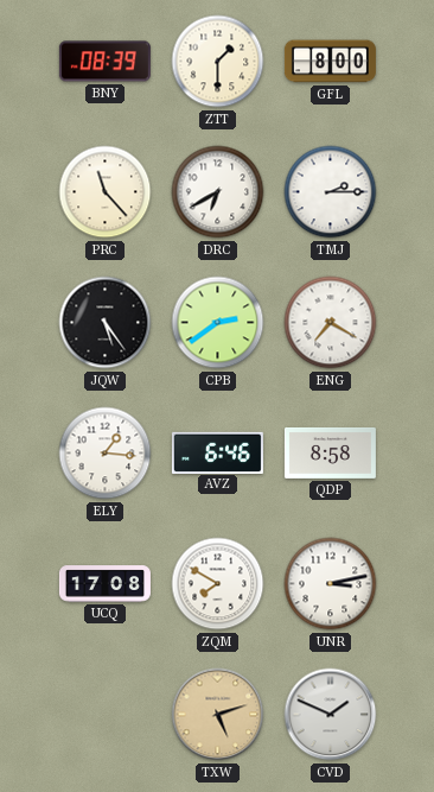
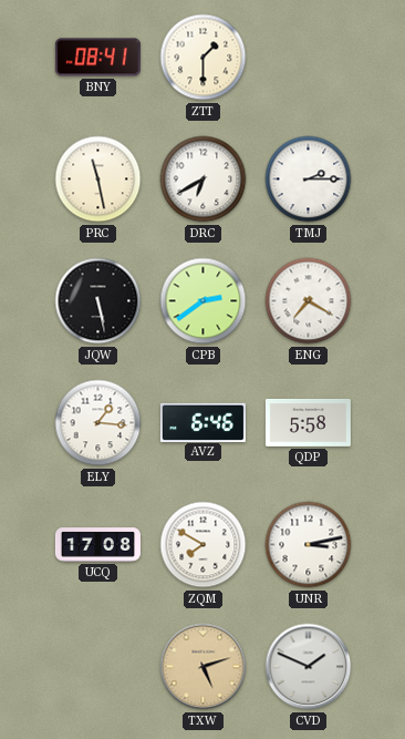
BNY: 08:39 -> 08:41
GFL: 8:00 -> none
PRC: 11:23 -> 11:28
JQW: 5:24 -> 5:28
QDP: 8:58 -> 5:58
